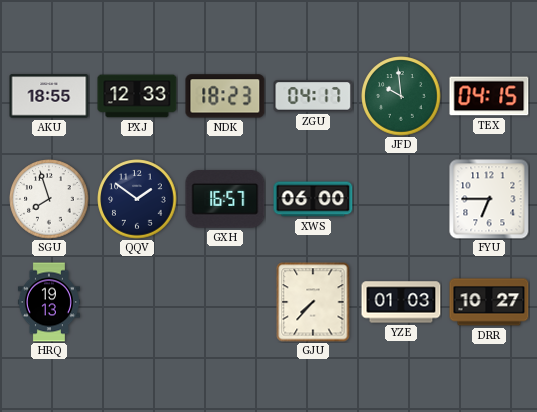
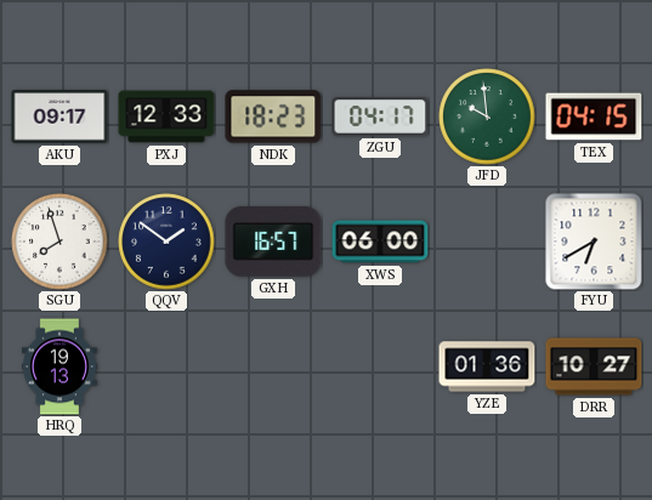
AKU: 18:55 -> 09:17
FYU: 6:45 -> 6:40
GJU: 7:37 -> none
YZE: 01:03 -> 01:36
